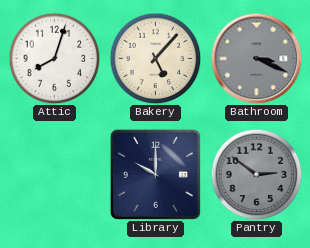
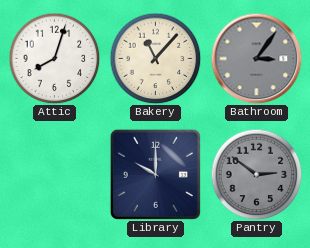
Bakery: 5:07 -> 11:07
Bathroom: 3:19 -> 3:06
